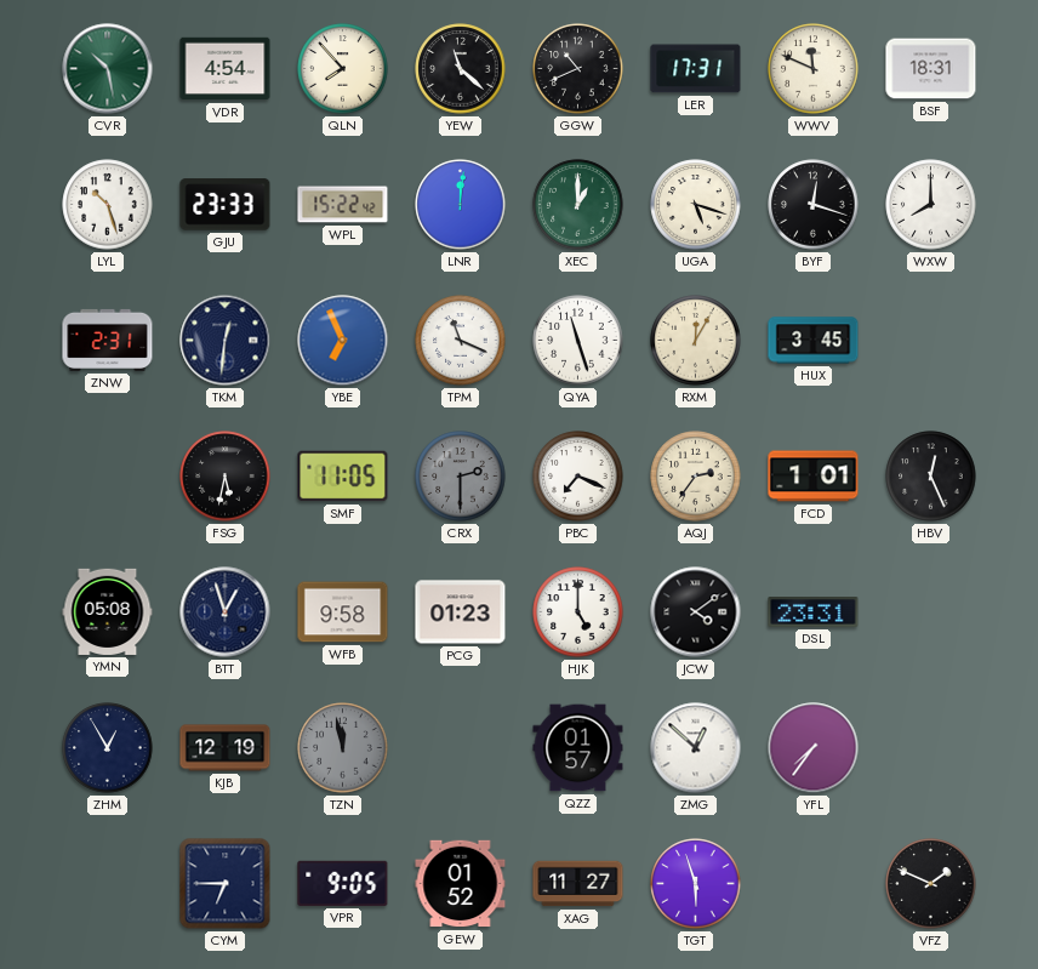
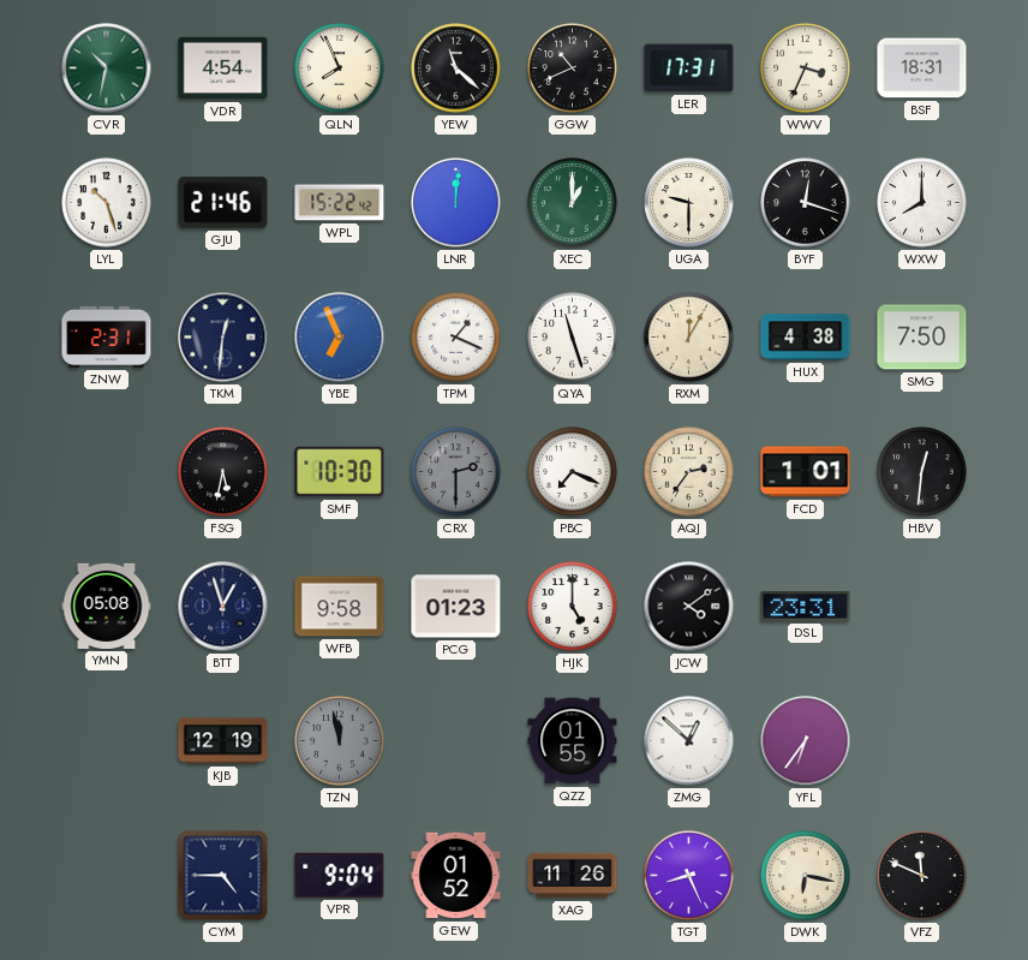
CVR: 10:28 -> 10:32
QLN: 7:53 -> 7:56
WWV: 11:49 -> 3:34
GJU: 23:33 -> 21:46
UGA: 5:18 -> 9:30
TPM: 11:19 -> 1:19
HUX: 3:45 -> 4:38
SMG: none -> 7:50
SMF: 11:05 -> 10:30
HBV: 12:26 -> 12:31
ZHM: 12:55 -> none
QZZ: 01:57 -> 01:55
YFL: 7:36 -> 6:36
CYM: 6:45 -> 4:45
VPR: 9:05 -> 9:04
XAG: 11:27 -> 11:26
TGT: 5:57 -> 8:26
DWK: none -> 6:17
VFZ: 1:49 -> 11:49
